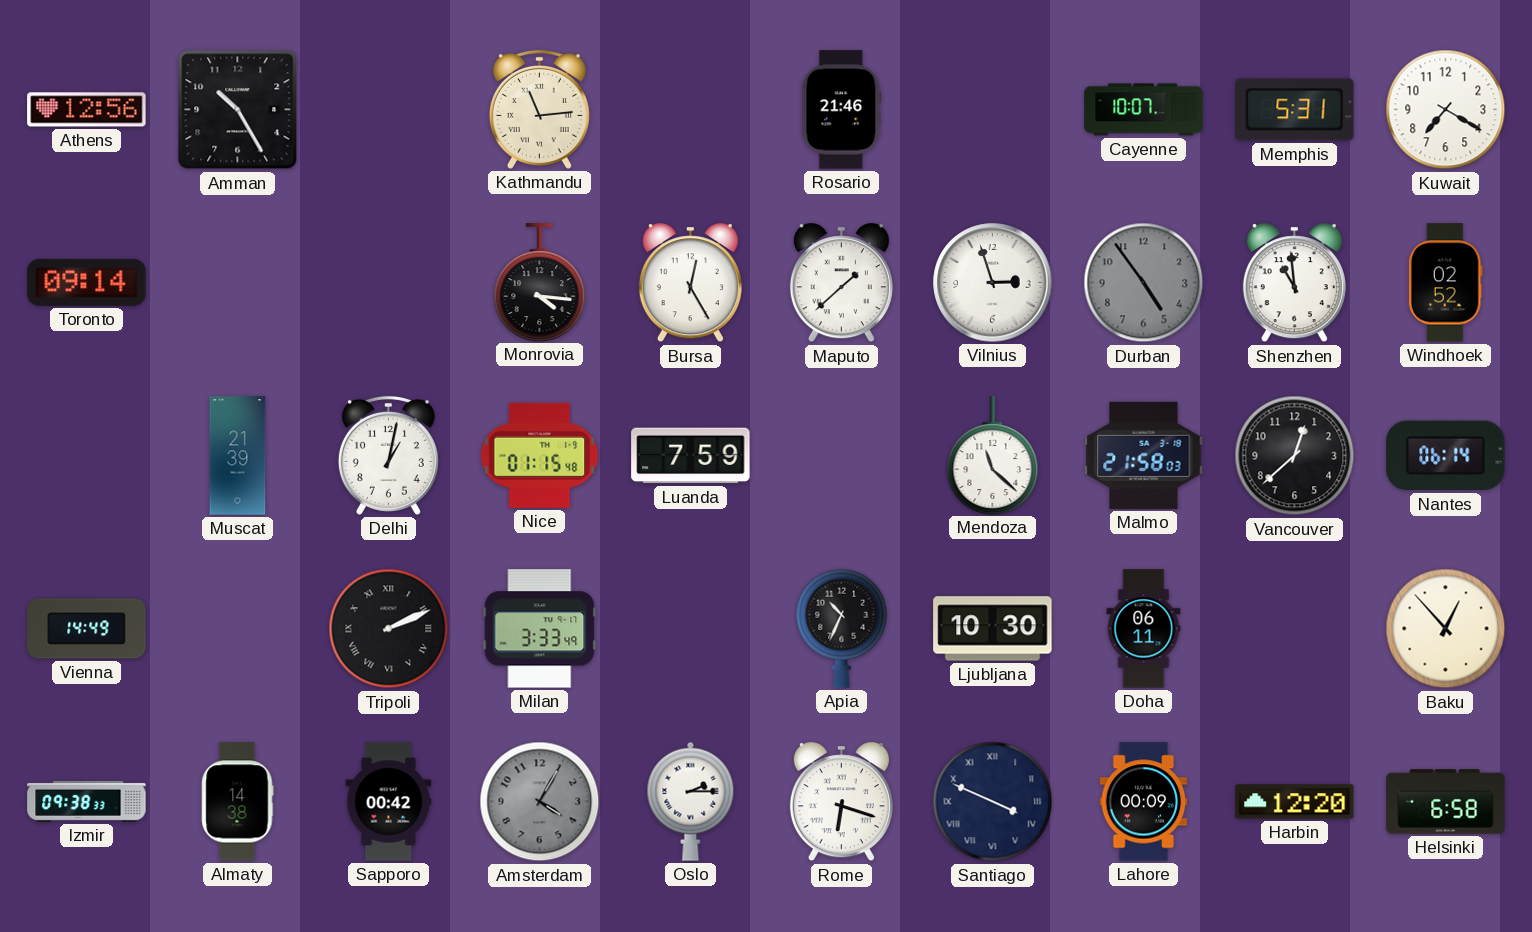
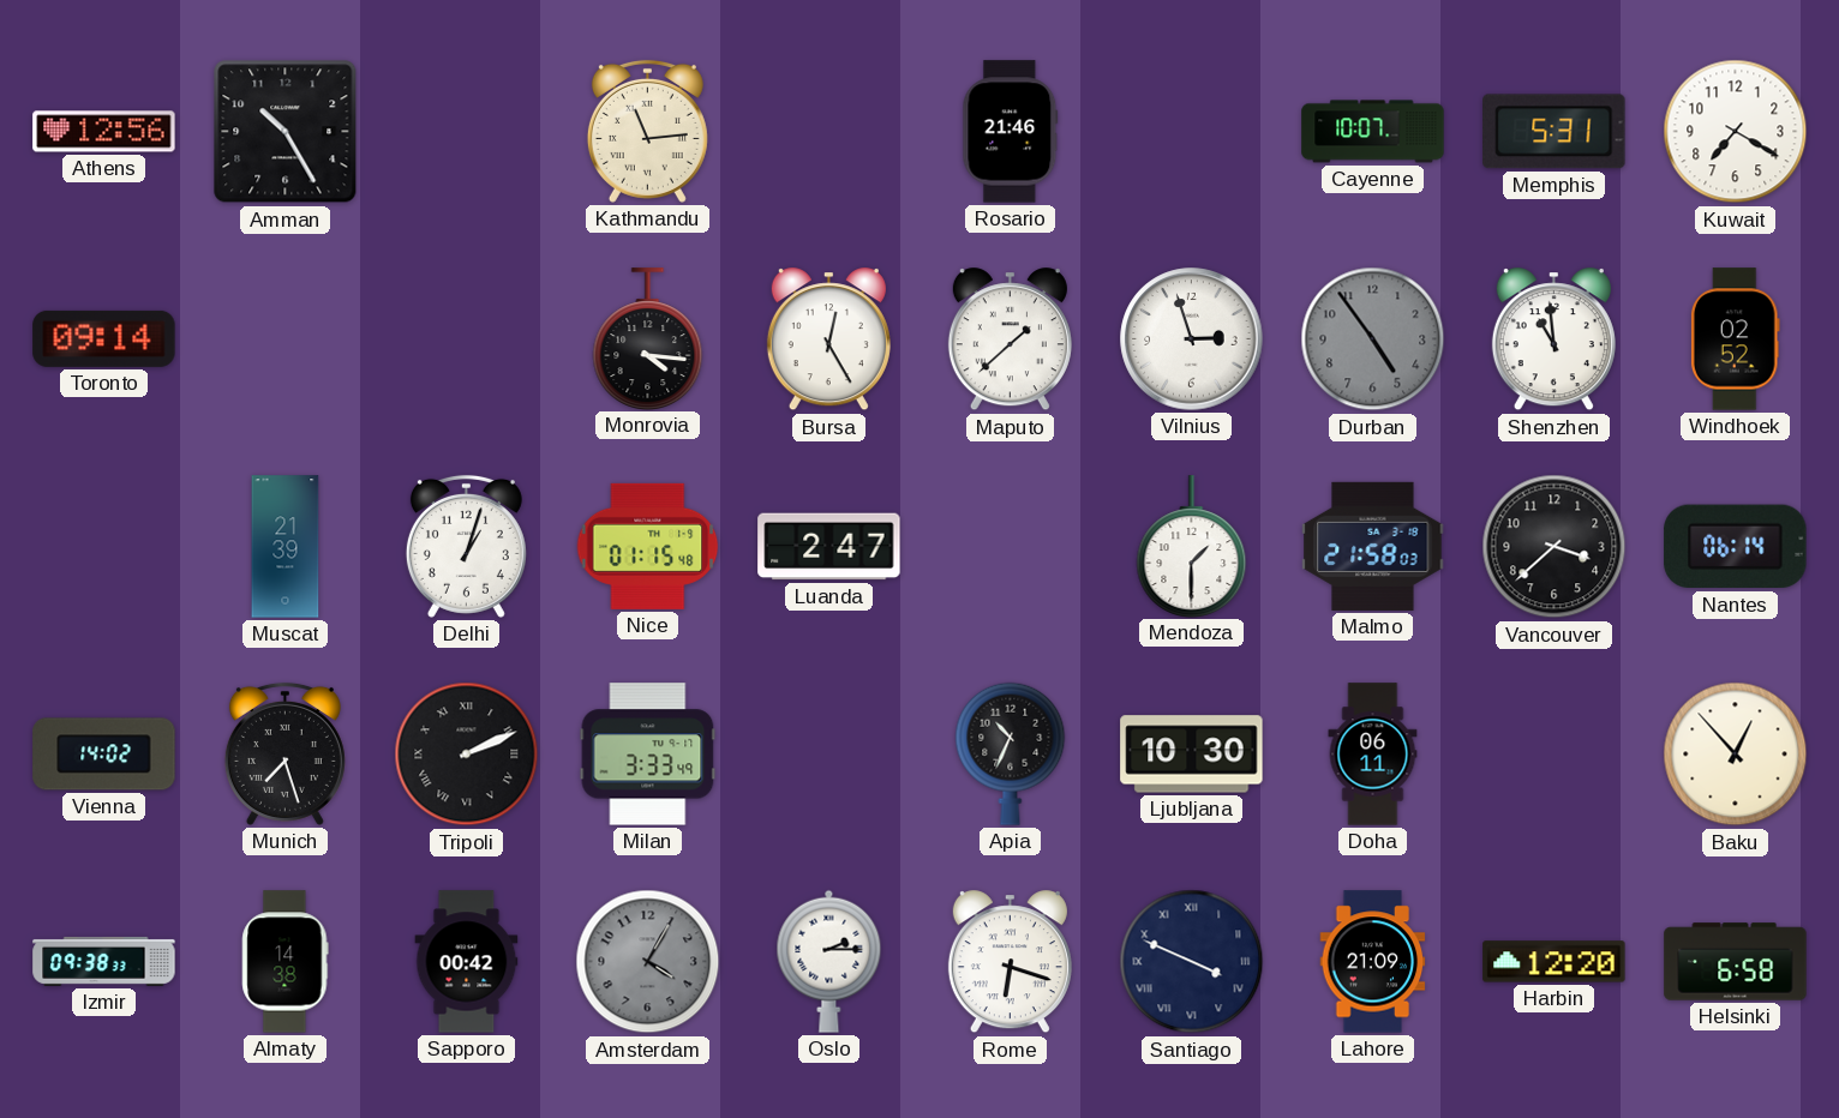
Delhi: 1:02 -> 1:03
Luanda: 7:59 -> 2:47
Mendoza: 11:22 -> 1:30
Vancouver: 12:38 -> 3:38
Vienna: 14:49 -> 14:02
Munich: none -> 7:27
Lahore: 00:09 -> 21:09
